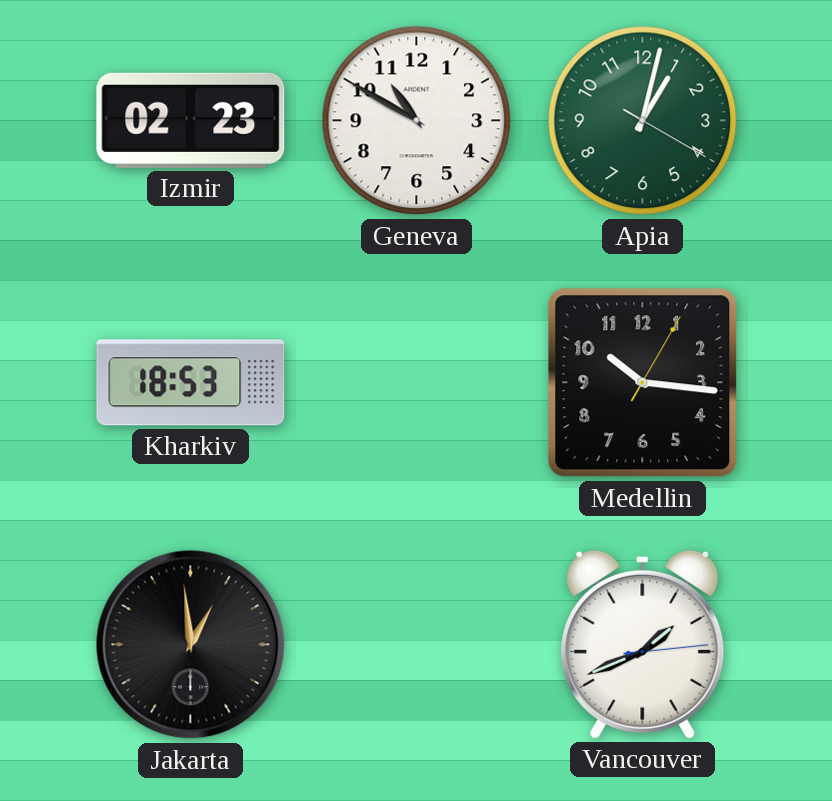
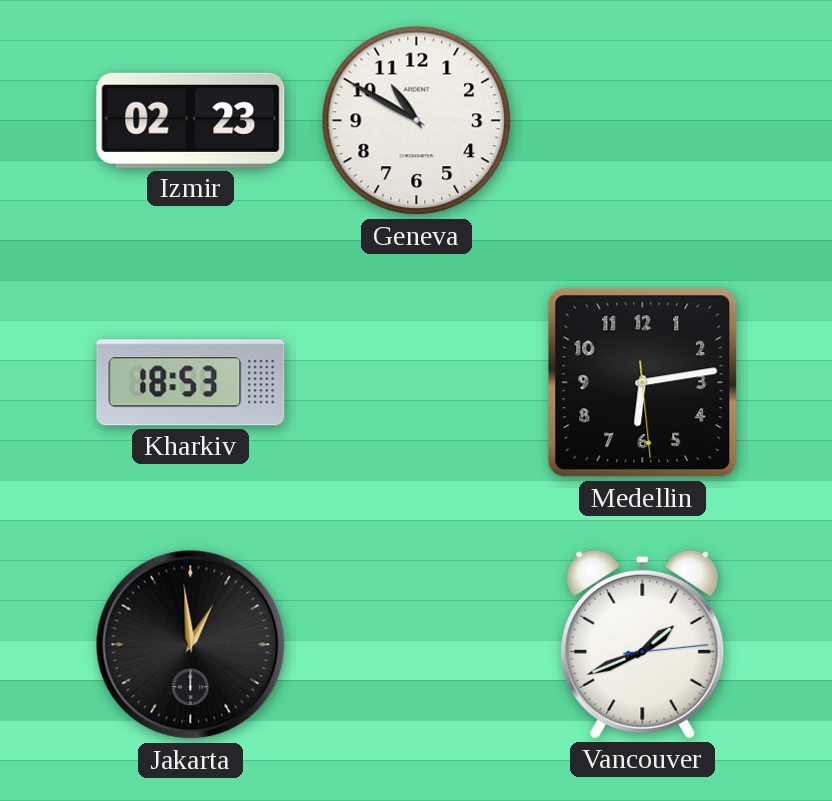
Apia: 1:02 -> none
Medellin: 10:16 -> 6:13
